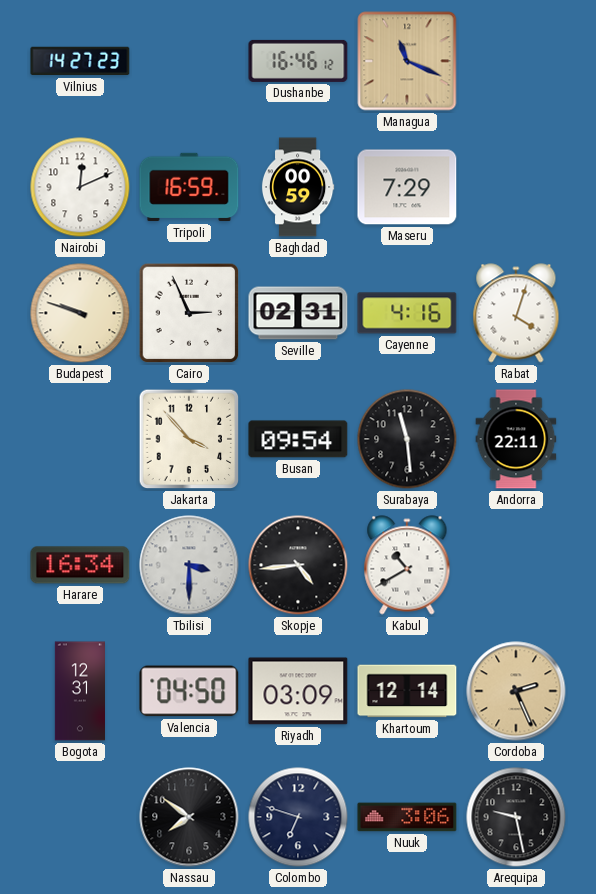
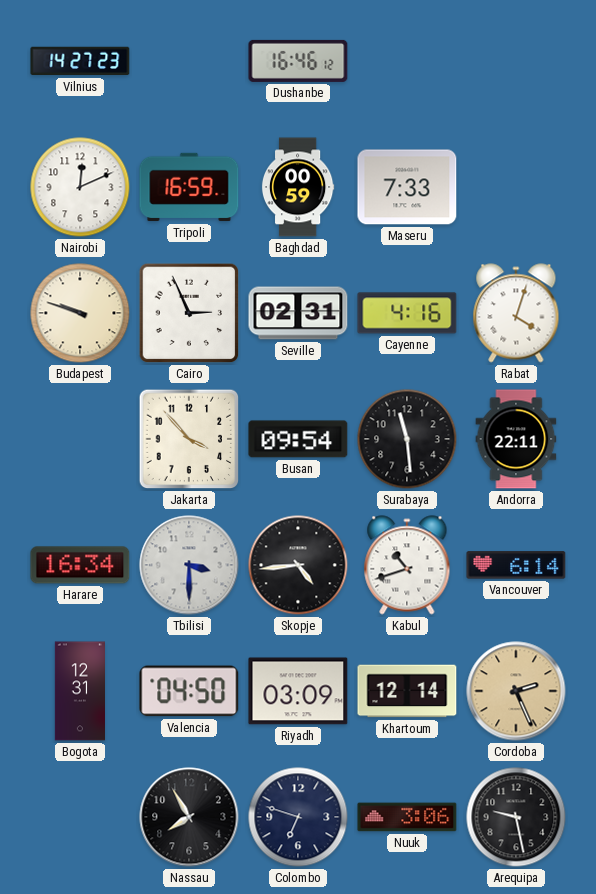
Managua: 11:19 -> none
Maseru: 7:29 -> 7:33
Kabul: 10:40 -> 10:42
Vancouver: none -> 6:14
Nassau: 7:51 -> 7:55
